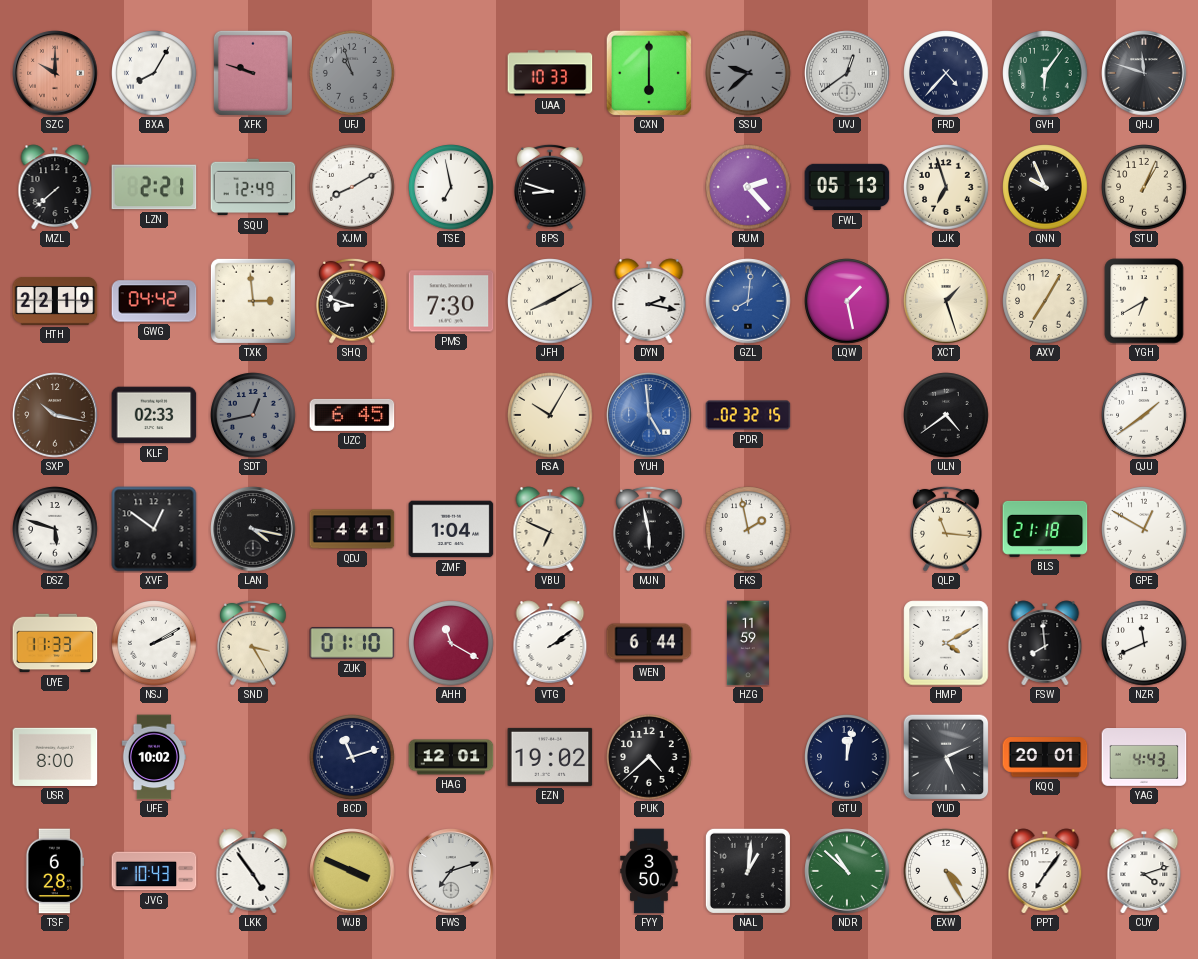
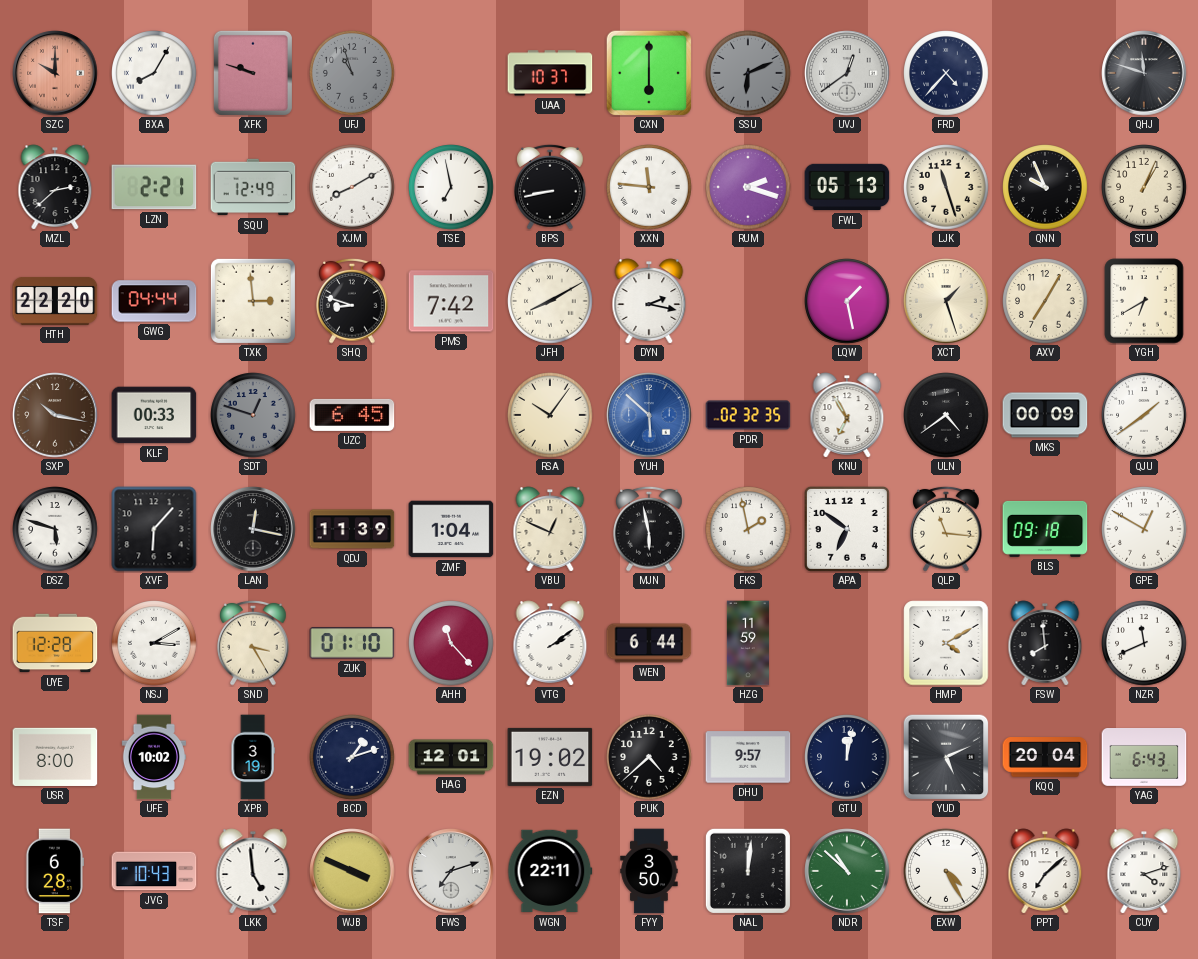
UAA: 10:33 -> 10:37
SSU: 9:38 -> 6:11
GVH: 6:06 -> none
MZL: 7:38 -> 2:38
BPS: 8:48 -> 8:43
XXN: none -> 11:46
RUM: 2:23 -> 2:18
LJK: 6:57 -> 11:27
HTH: 22:19 -> 22:20
GWG: 04:42 -> 04:44
PMS: 7:30 -> 7:42
GZL: 8:01 -> none
KLF: 02:33 -> 00:33
SDT: 12:43 -> 12:48
RSA: 10:05 -> 10:06
YUH: 4:59 -> 5:52
PDR: 02:32:15 -> 02:32:35
KNU: none -> 6:55
MKS: none -> 00:09
XVF: 12:51 -> 6:07
LAN: 4:17 -> 12:17
QDJ: 4:41 -> 11:39
VBU: 6:49 -> 12:49
APA: none -> 6:51
BLS: 21:18 -> 09:18
UYE: 11:33 -> 12:28
NSJ: 2:10 -> 3:10
AHH: 11:20 -> 11:23
XPB: none -> 3:19
BCD: 11:12 -> 1:12
DHU: none -> 9:57
KQQ: 20:01 -> 20:04
YAG: 4:43 -> 6:43
LKK: 4:54 -> 4:59
WGN: none -> 22:11
NAL: 1:01 -> 12:01
PPT: 7:06 -> 7:08
